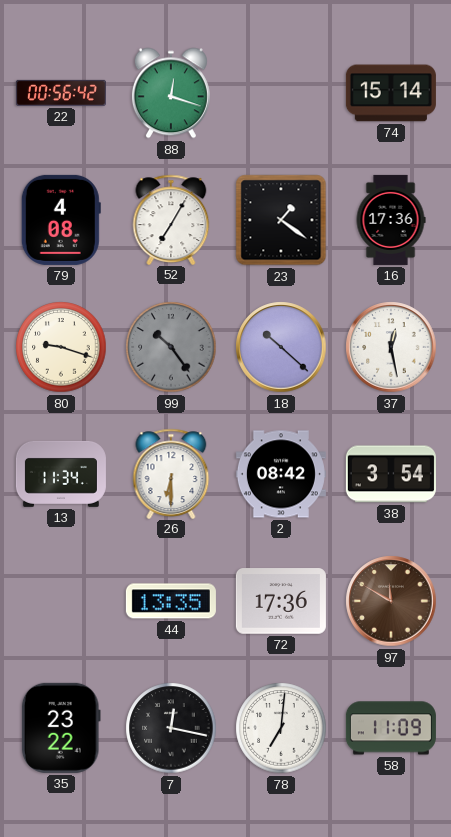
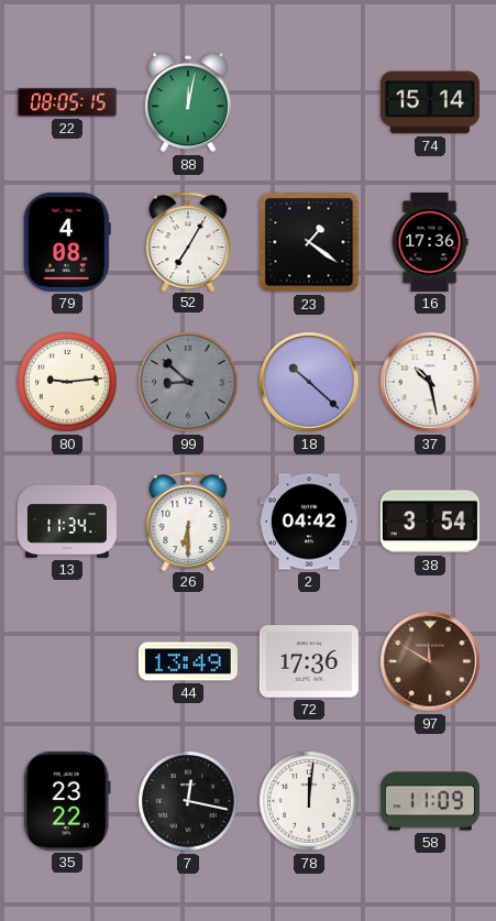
22: 00:56 -> 08:05
88: 12:18 -> 12:02
80: 9:18 -> 9:14
99: 10:24 -> 8:52
37: 12:28 -> 10:28
2: 08:42 -> 04:42
44: 13:35 -> 13:49
78: 7:01 -> 12:01
